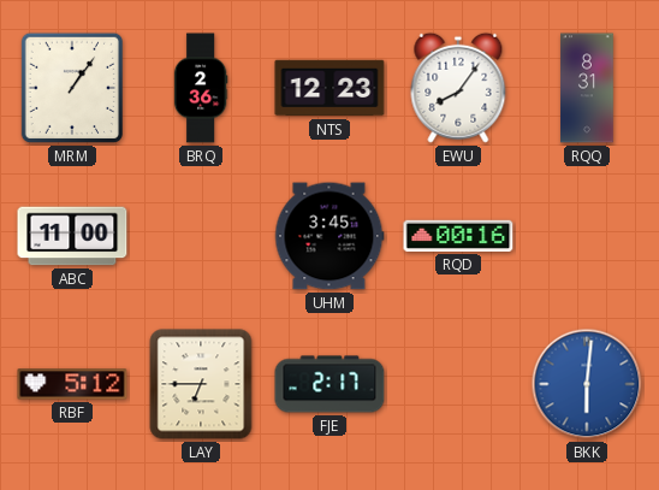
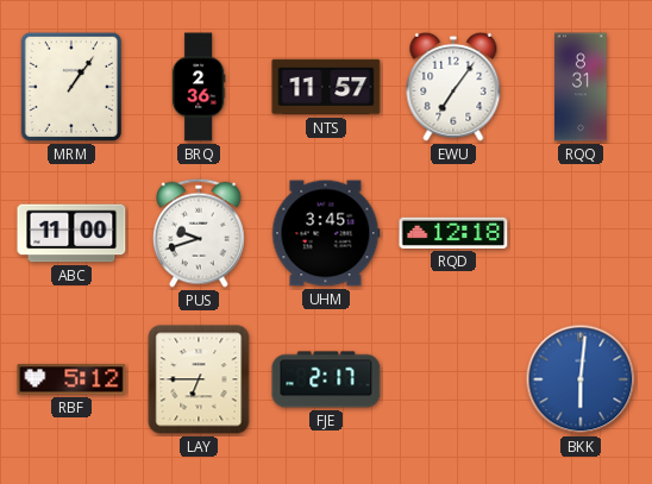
NTS: 12:23 -> 11:57
EWU: 8:06 -> 7:06
PUS: none -> 9:42
RQD: 00:16 -> 12:18
